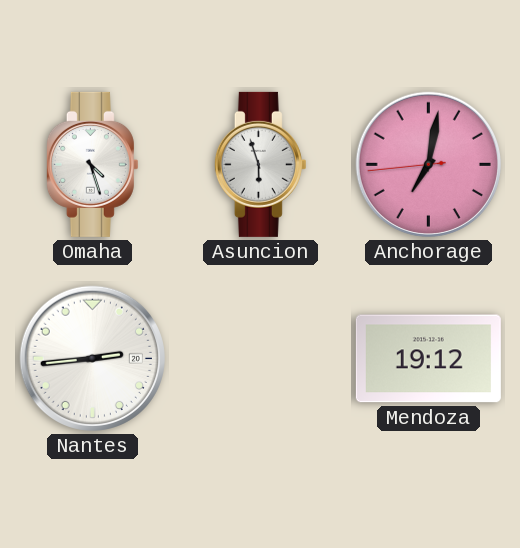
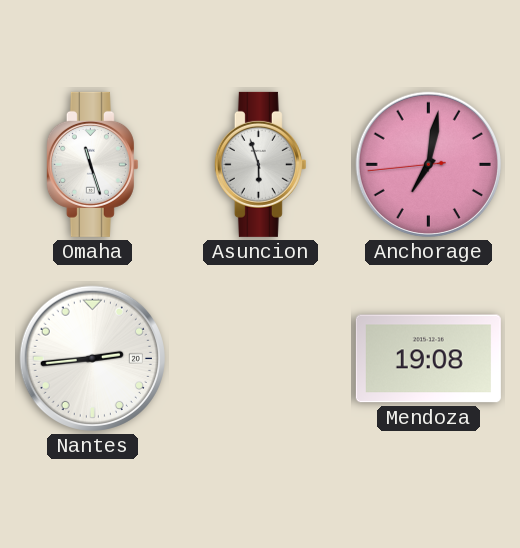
Omaha: 4:27 -> 11:27
Mendoza: 19:12 -> 19:08
